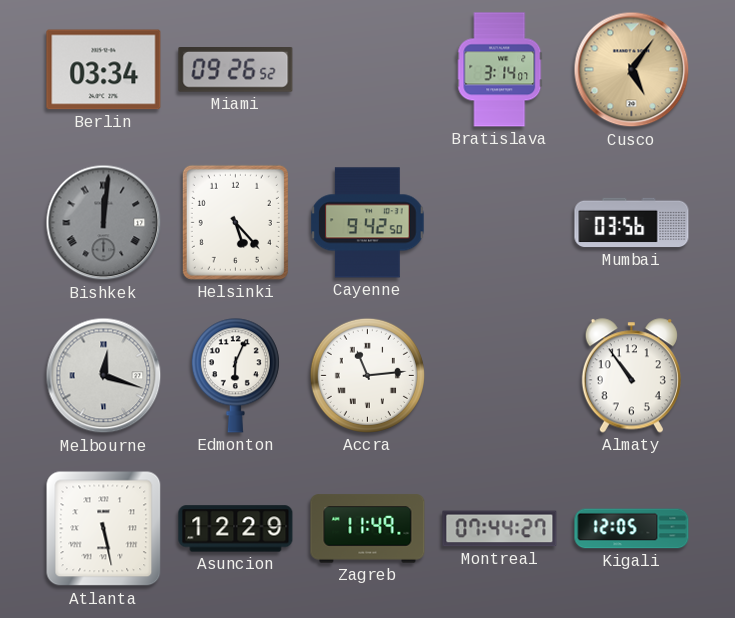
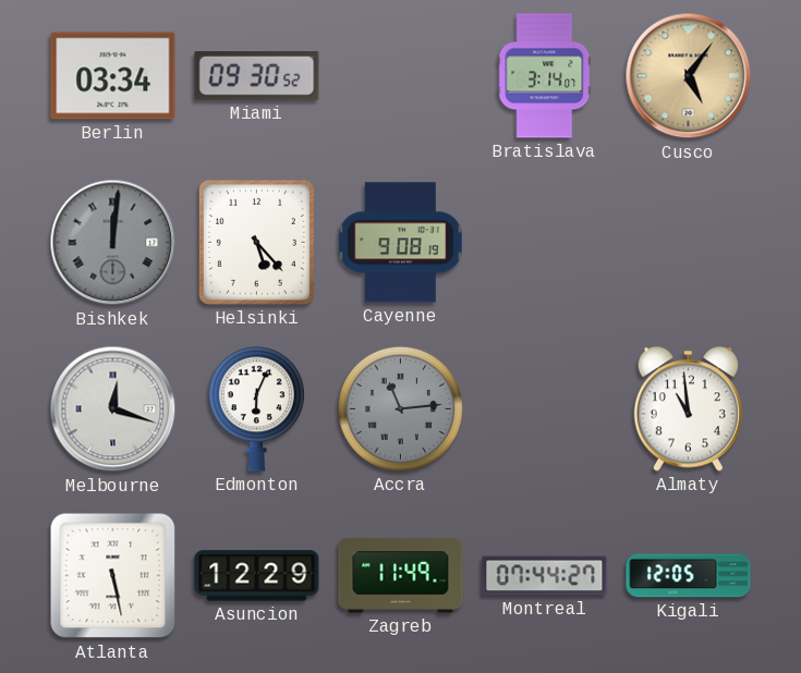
Miami: 09:26 -> 09:30
Cayenne: 9:42 -> 9:08
Mumbai: 03:56 -> none
Accra dial: white -> grey
Almaty: 10:54 -> 10:59
